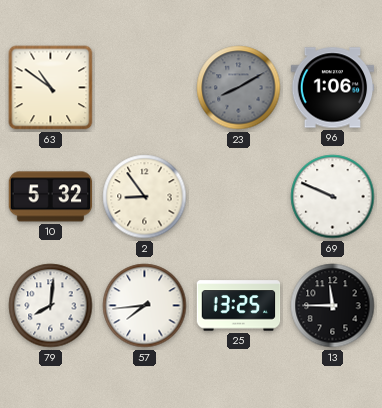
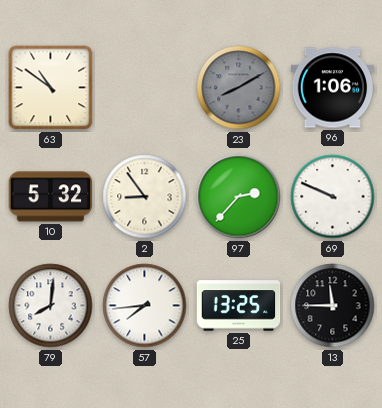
97: none -> 2:37
